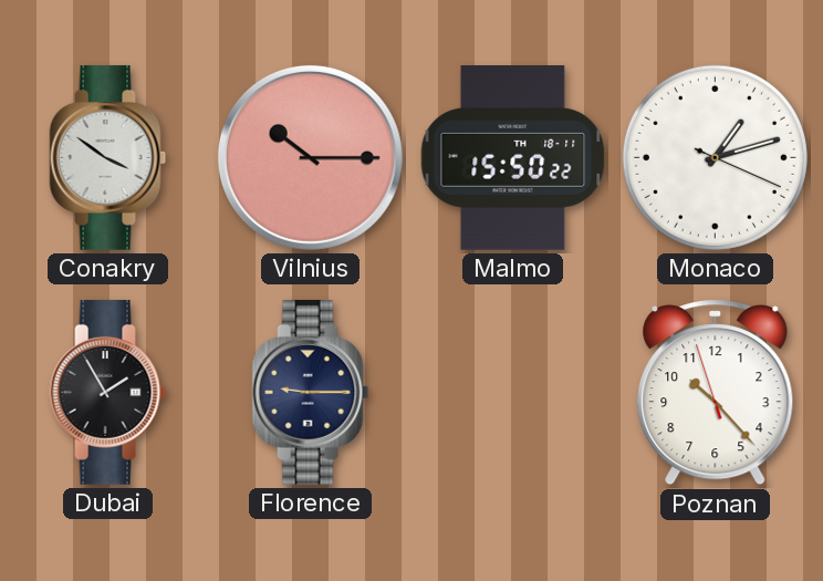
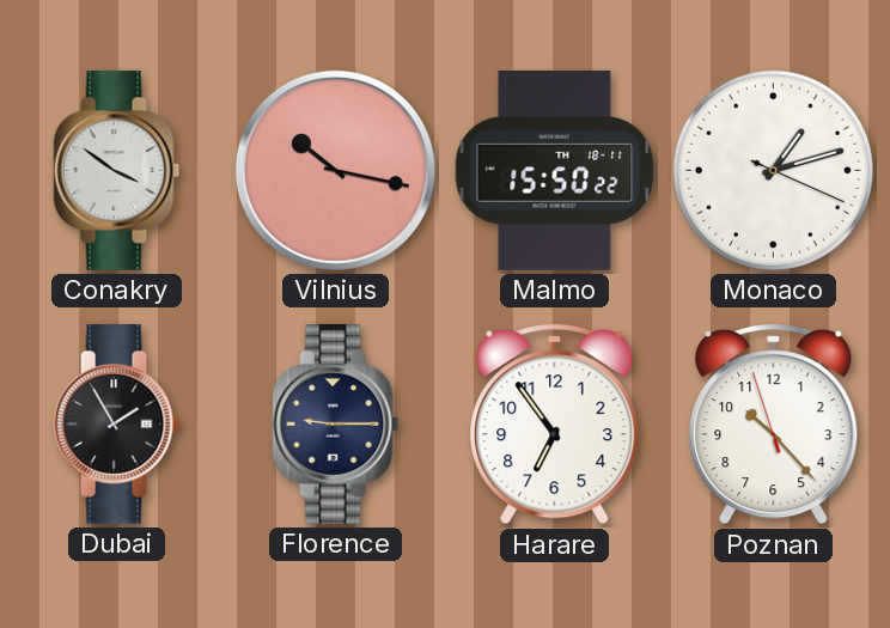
Vilnius: 10:15 -> 10:17
Harare: none -> 6:54
